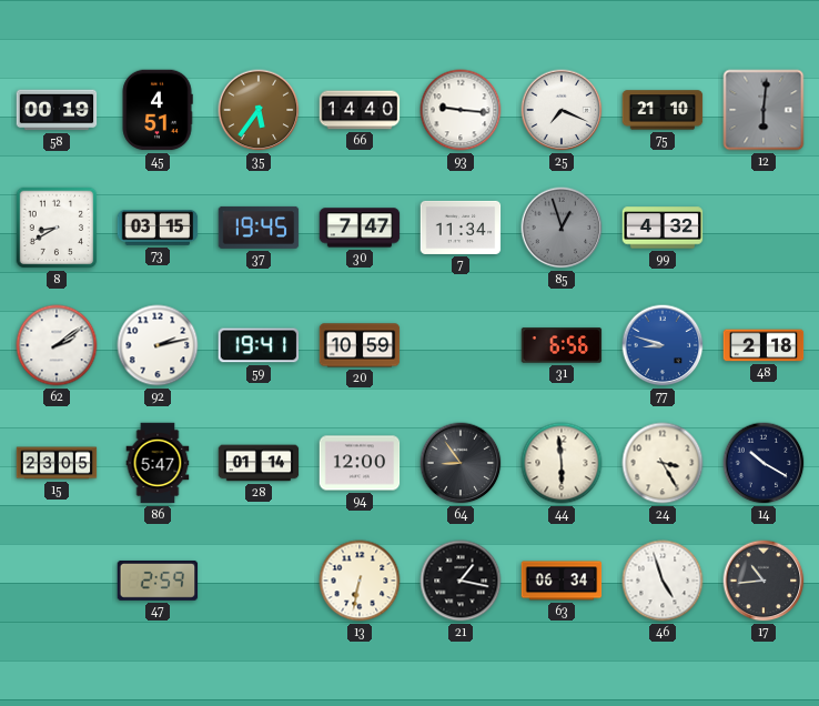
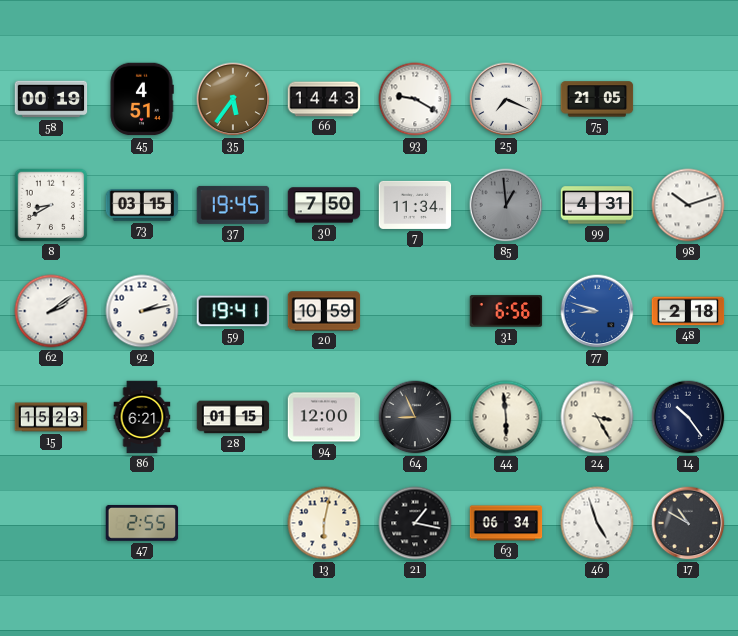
66: 14:40 -> 14:43
93: 9:16 -> 9:20
75: 21:10 -> 21:05
12: 6:01 -> none
30: 7:47 -> 7:50
85: 12:57 -> 12:59
99: 4:32 -> 4:31
98: none -> 10:12
15: 23:05 -> 15:23
86: 5:47 -> 6:21
28: 01:14 -> 01:15
64: 8:54 -> 8:56
14: 10:20 -> 10:24
47: 2:59 -> 2:55
13: 6:32 -> 6:02
17: 10:44 -> 10:50
